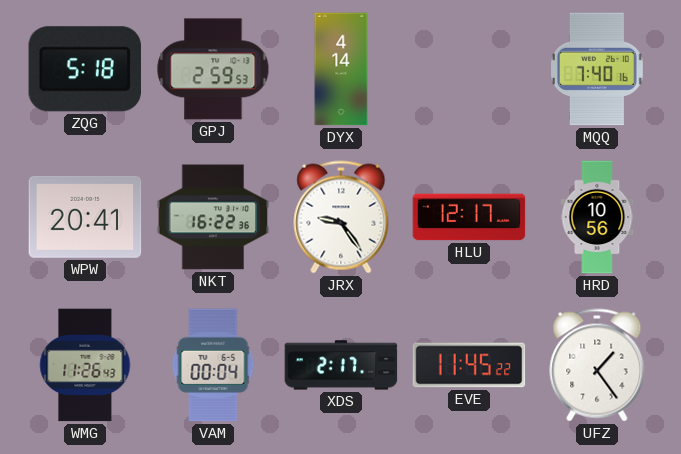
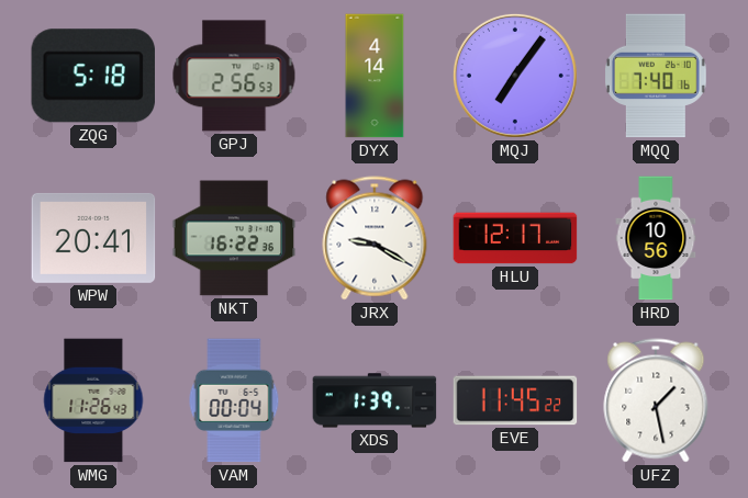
GPJ: 2:59 -> 2:56
MQJ: none -> 7:06
JRX: 9:24 -> 9:20
XDS: 2:17 -> 1:39
UFZ: 1:24 -> 1:28
